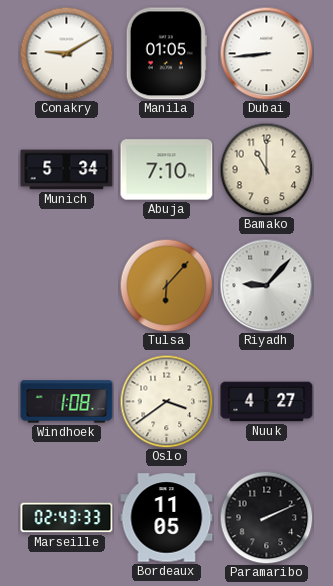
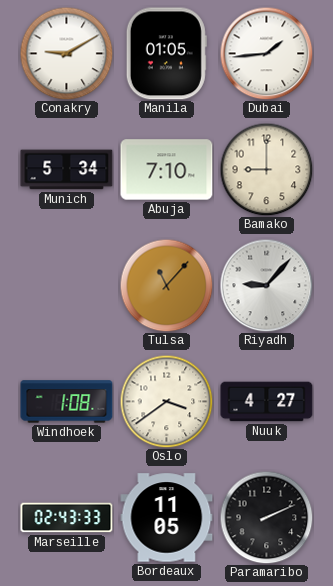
Dubai: 8:44 -> 1:44
Bamako: 11:00 -> 9:00
Tulsa: 6:07 -> 11:07
